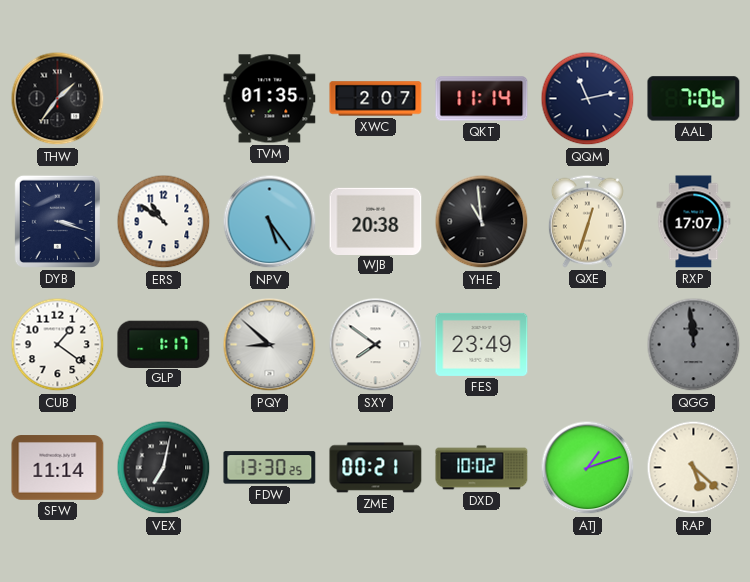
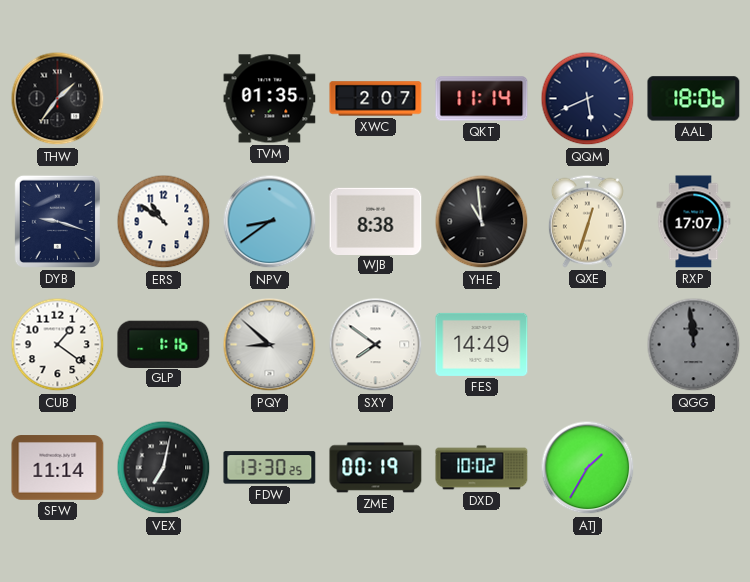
QQM: 11:13 -> 5:41
AAL: 7:06 -> 18:06
DYB: 3:18 -> 9:18
NPV: 5:24 -> 8:39
WJB: 20:38 -> 8:38
GLP: 1:17 -> 1:16
FES: 23:49 -> 14:49
ZME: 00:21 -> 00:19
ATJ: 1:12 -> 1:35
RAP: 5:22 -> none
